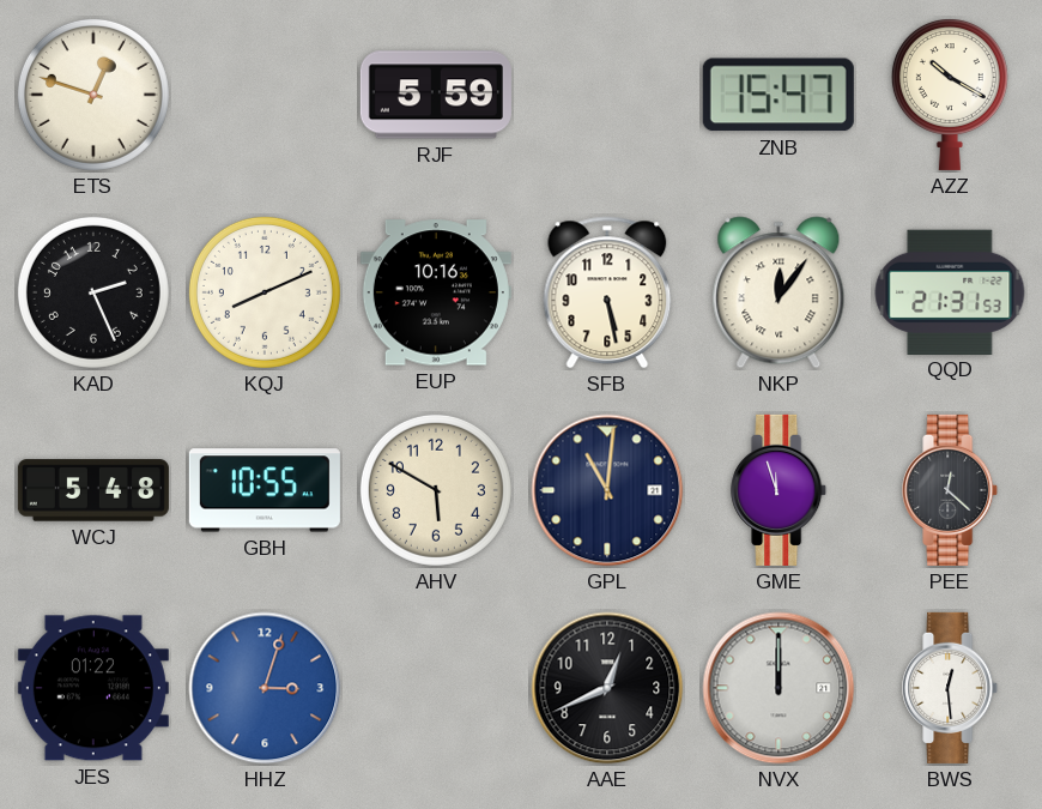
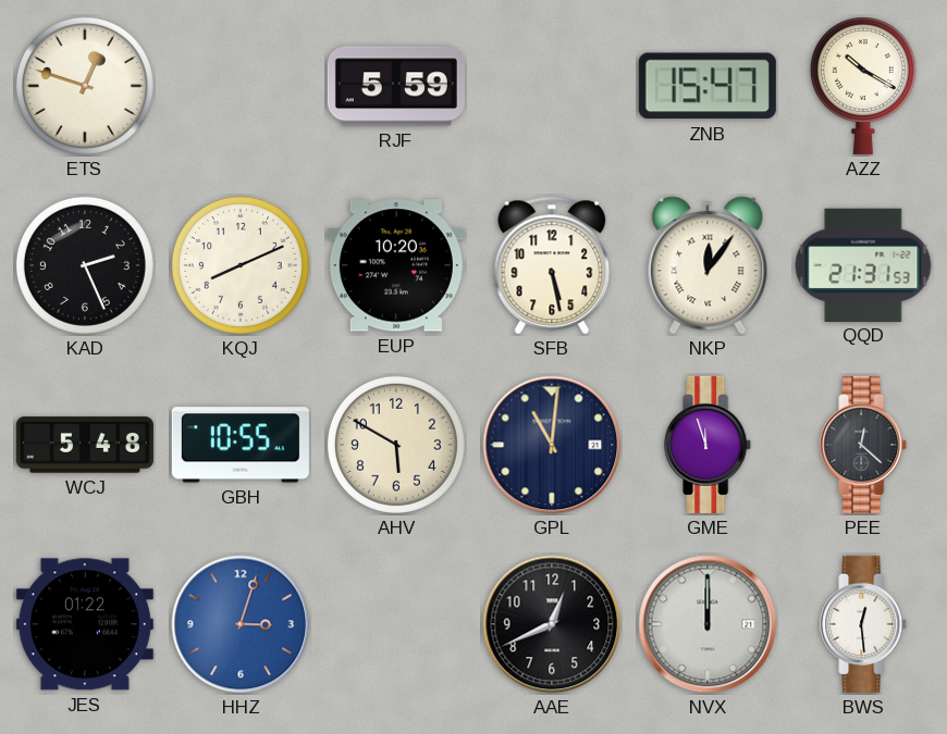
EUP: 10:16 -> 10:20
